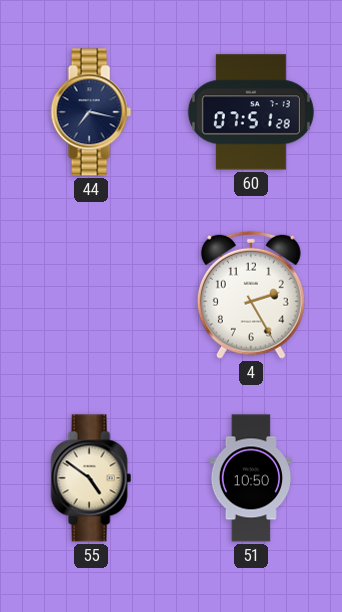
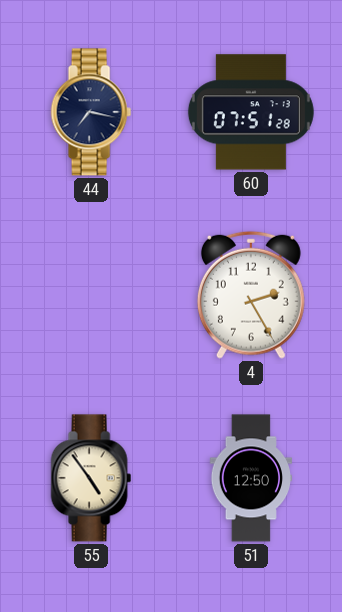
55: 4:51 -> 4:54
51: 10:50 -> 12:50
